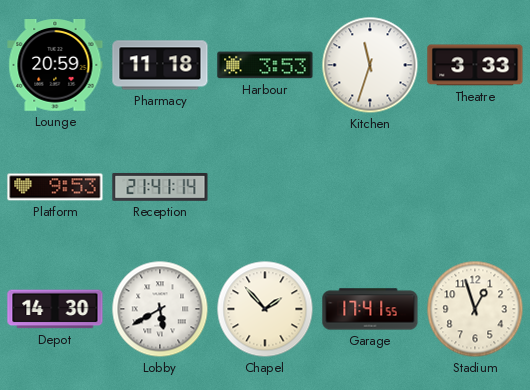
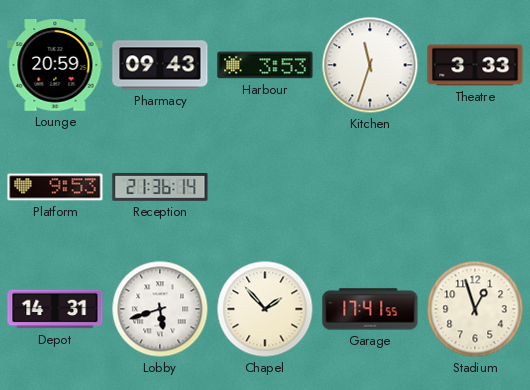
Pharmacy: 11:18 -> 09:43
Reception: 21:41 -> 21:36
Depot: 14:30 -> 14:31
Lobby: 5:40 -> 5:42
